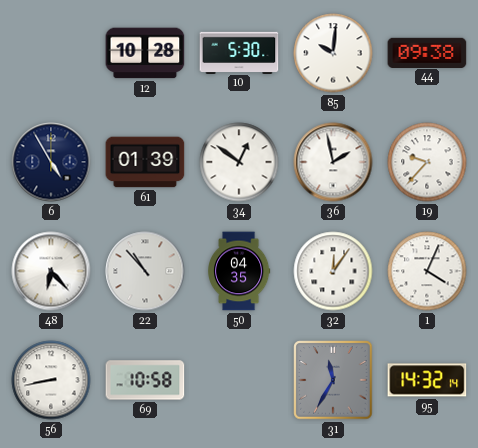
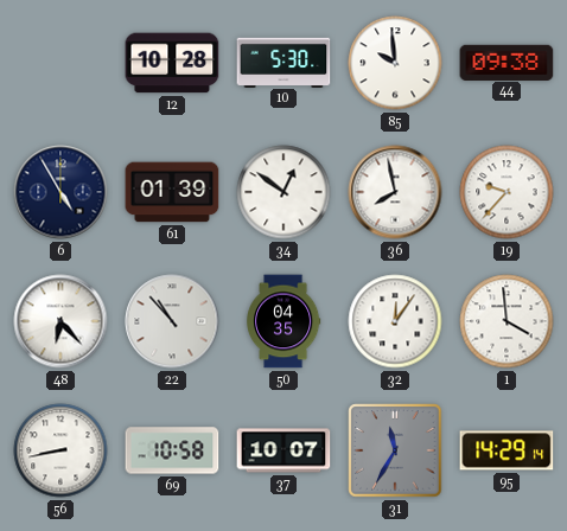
85: 10:01 -> 9:59
36: 1:58 -> 7:58
1: 4:04 -> 3:59
37: none -> 10:07
95: 14:32 -> 14:29
